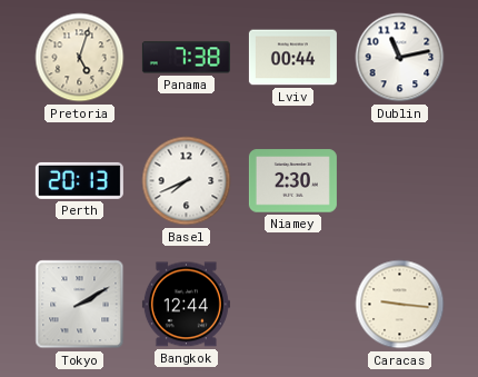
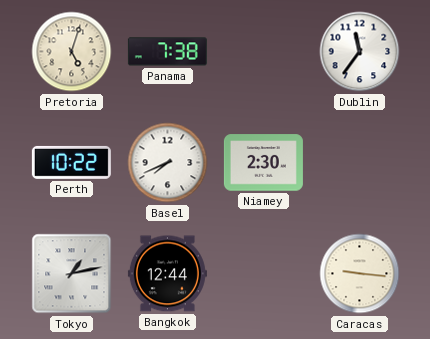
Lviv: 00:44 -> none
Dublin: 11:13 -> 11:36
Perth: 20:13 -> 10:22
Tokyo: 2:10 -> 1:13
